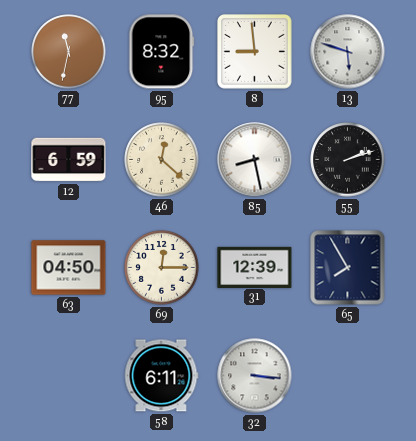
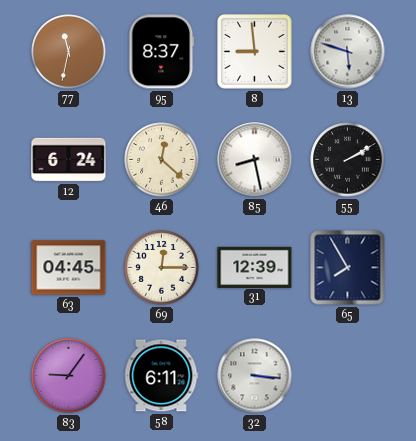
95: 8:32 -> 8:37
12: 6:59 -> 6:24
55: 2:12 -> 2:10
63: 04:50 -> 04:45
83: none -> 9:06
